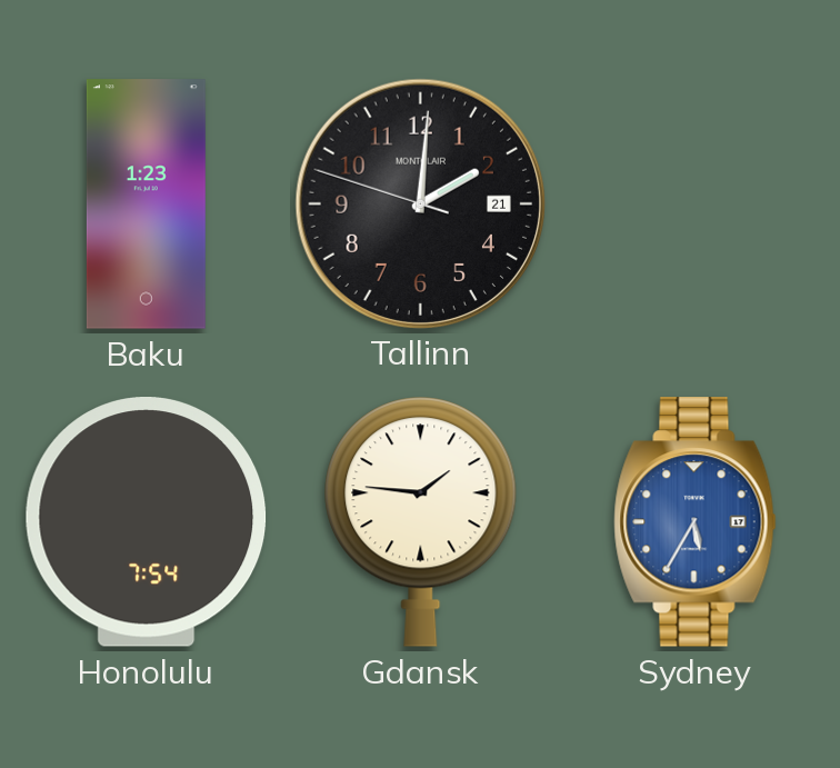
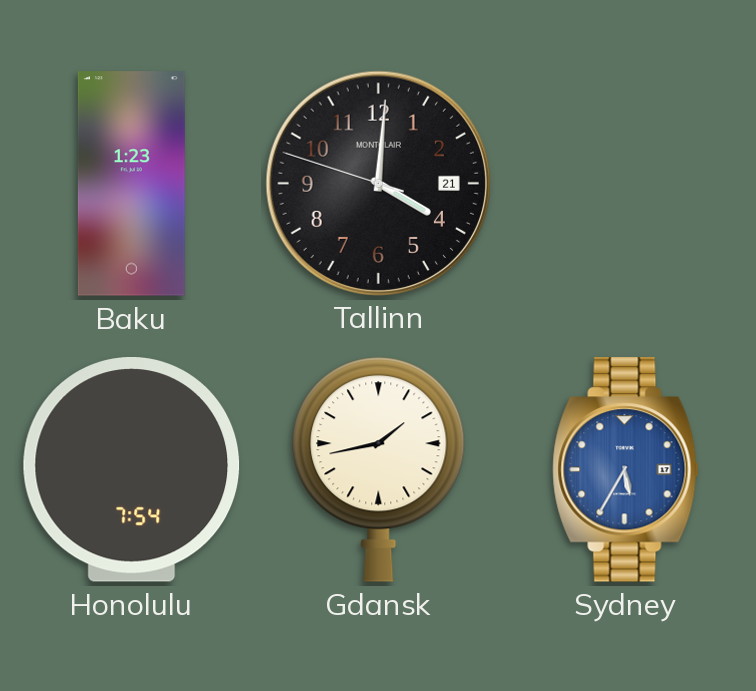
Tallinn: 2:00 -> 4:00
Gdansk: 1:46 -> 1:43
